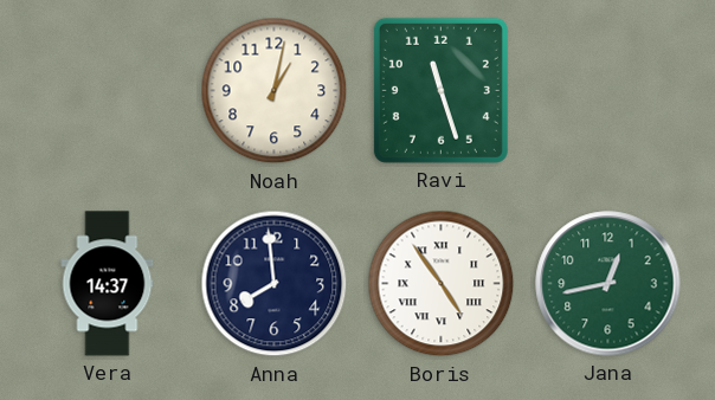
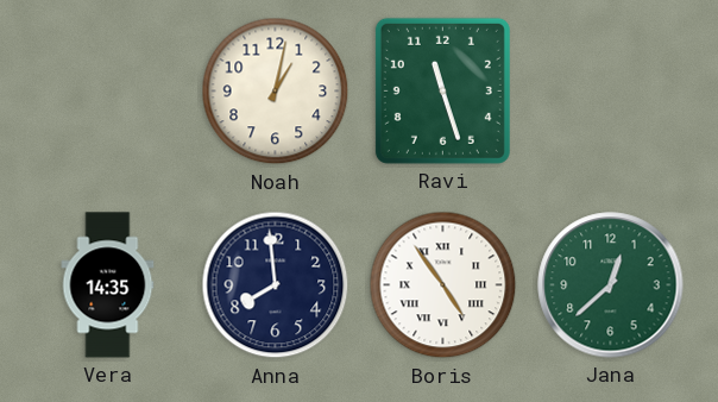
Vera: 14:37 -> 14:35
Jana: 12:43 -> 12:38
